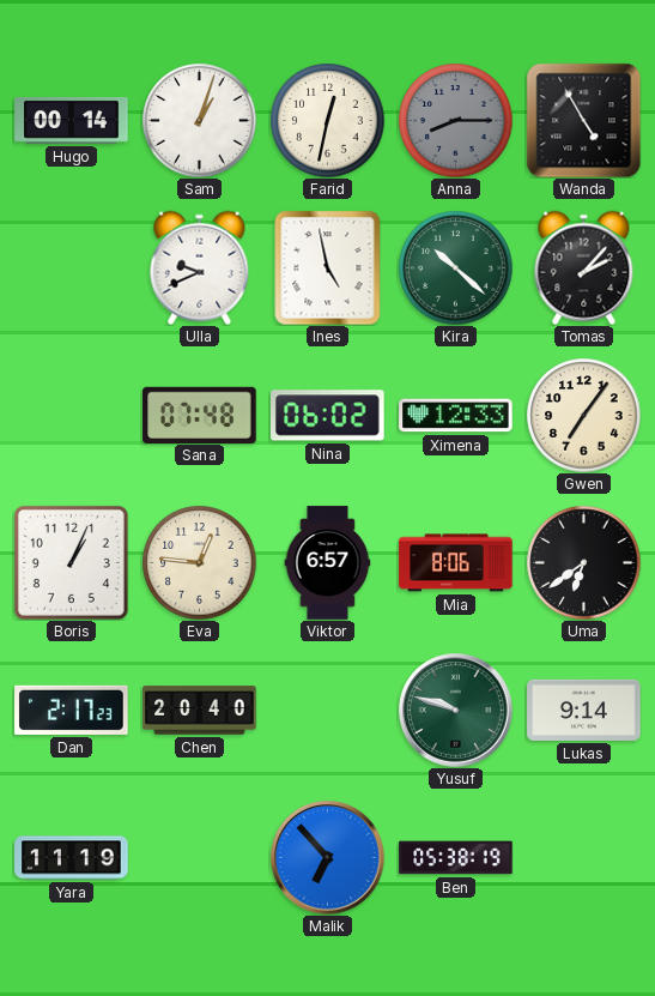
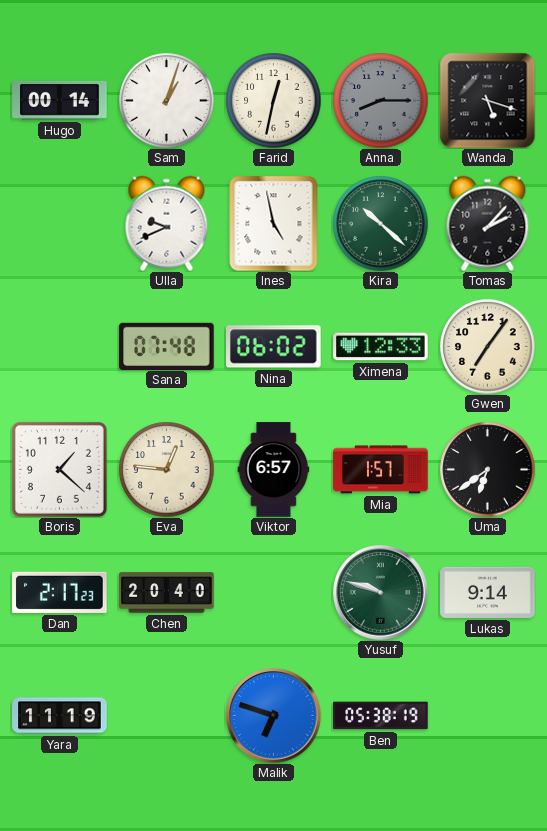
Wanda: 4:55 -> 5:18
Boris: 1:04 -> 1:22
Mia: 8:06 -> 1:57
Malik: 6:53 -> 6:48
